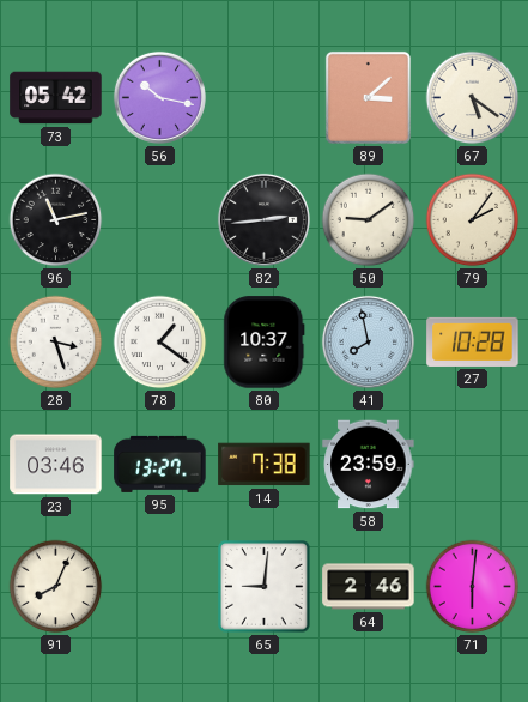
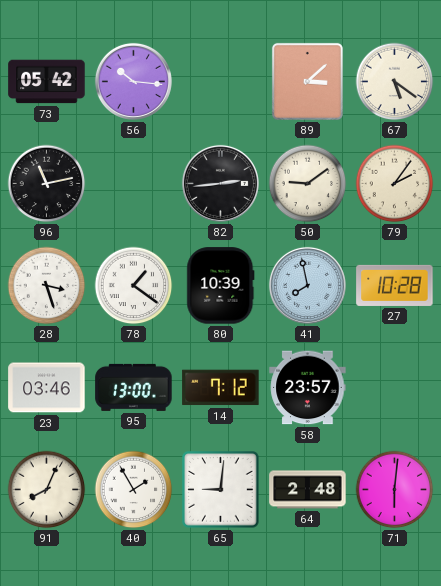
56: 10:17 -> 10:16
80: 10:37 -> 10:39
95: 13:27 -> 13:00
14: 7:38 -> 7:12
58: 23:59 -> 23:57
40: none -> 1:55
64: 2:46 -> 2:48
